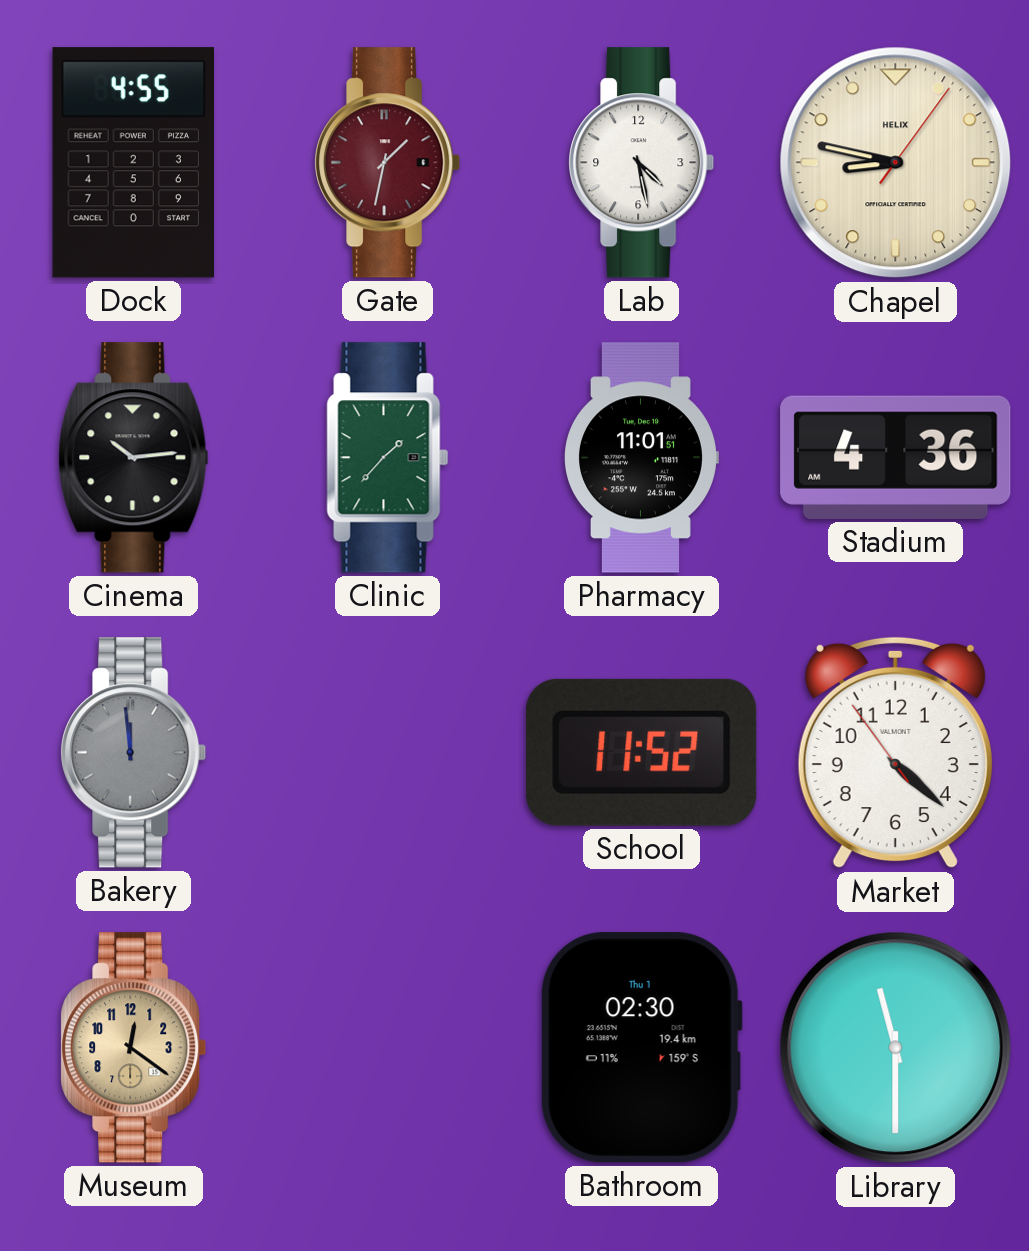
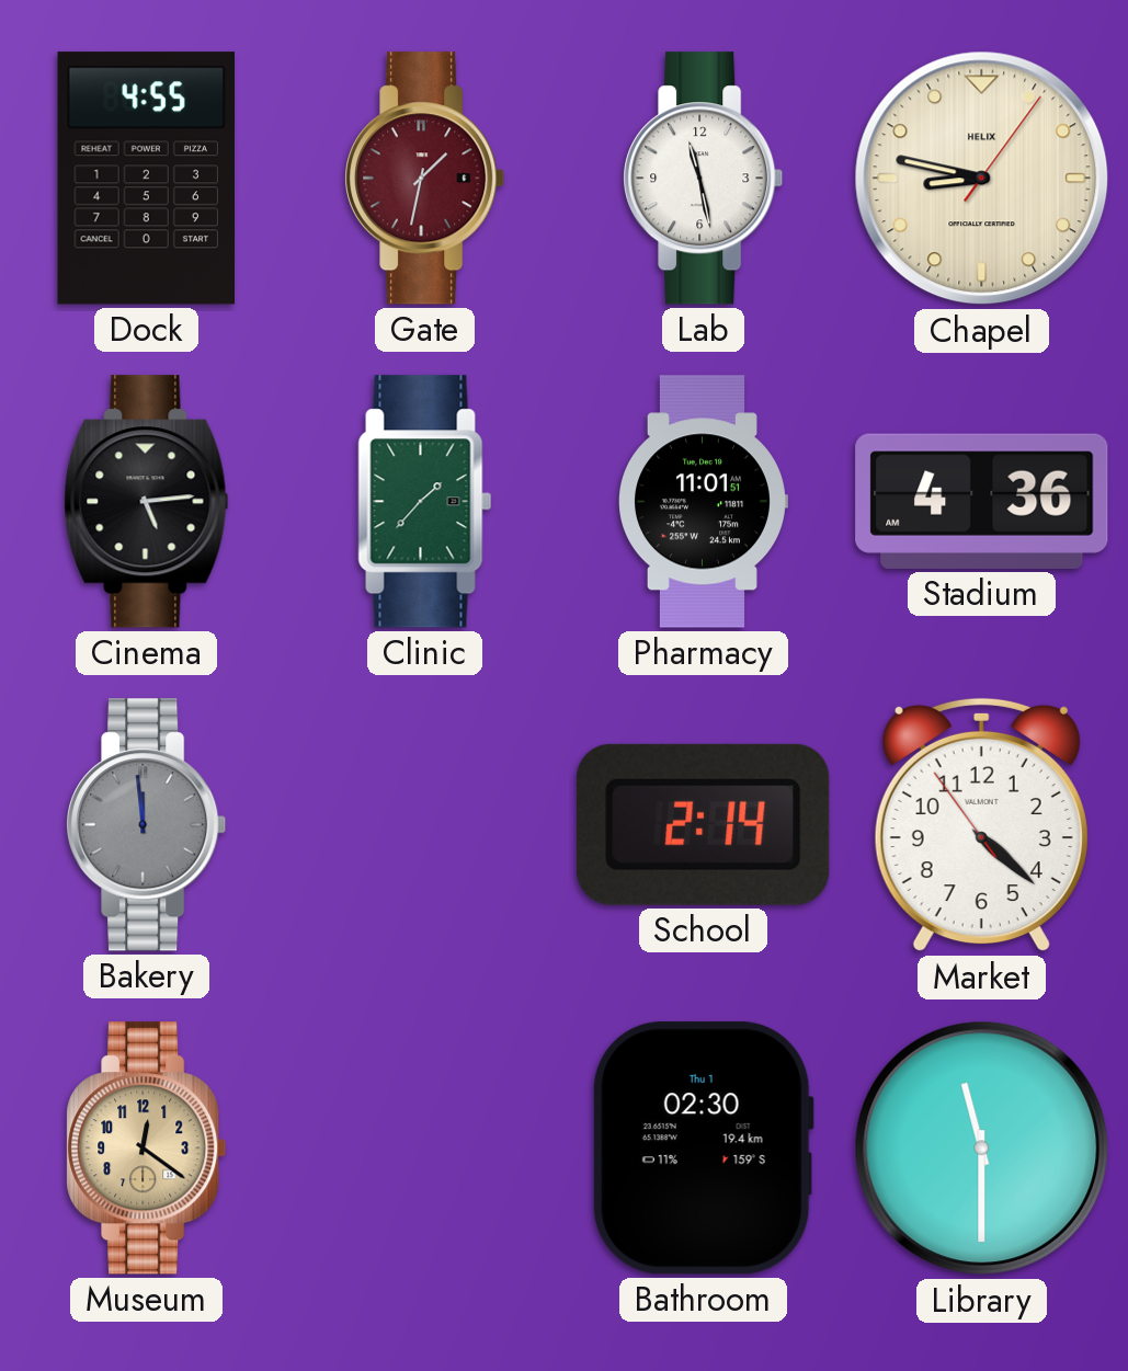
Lab: 4:28 -> 11:28
Cinema: 10:14 -> 5:14
School: 11:52 -> 2:14
